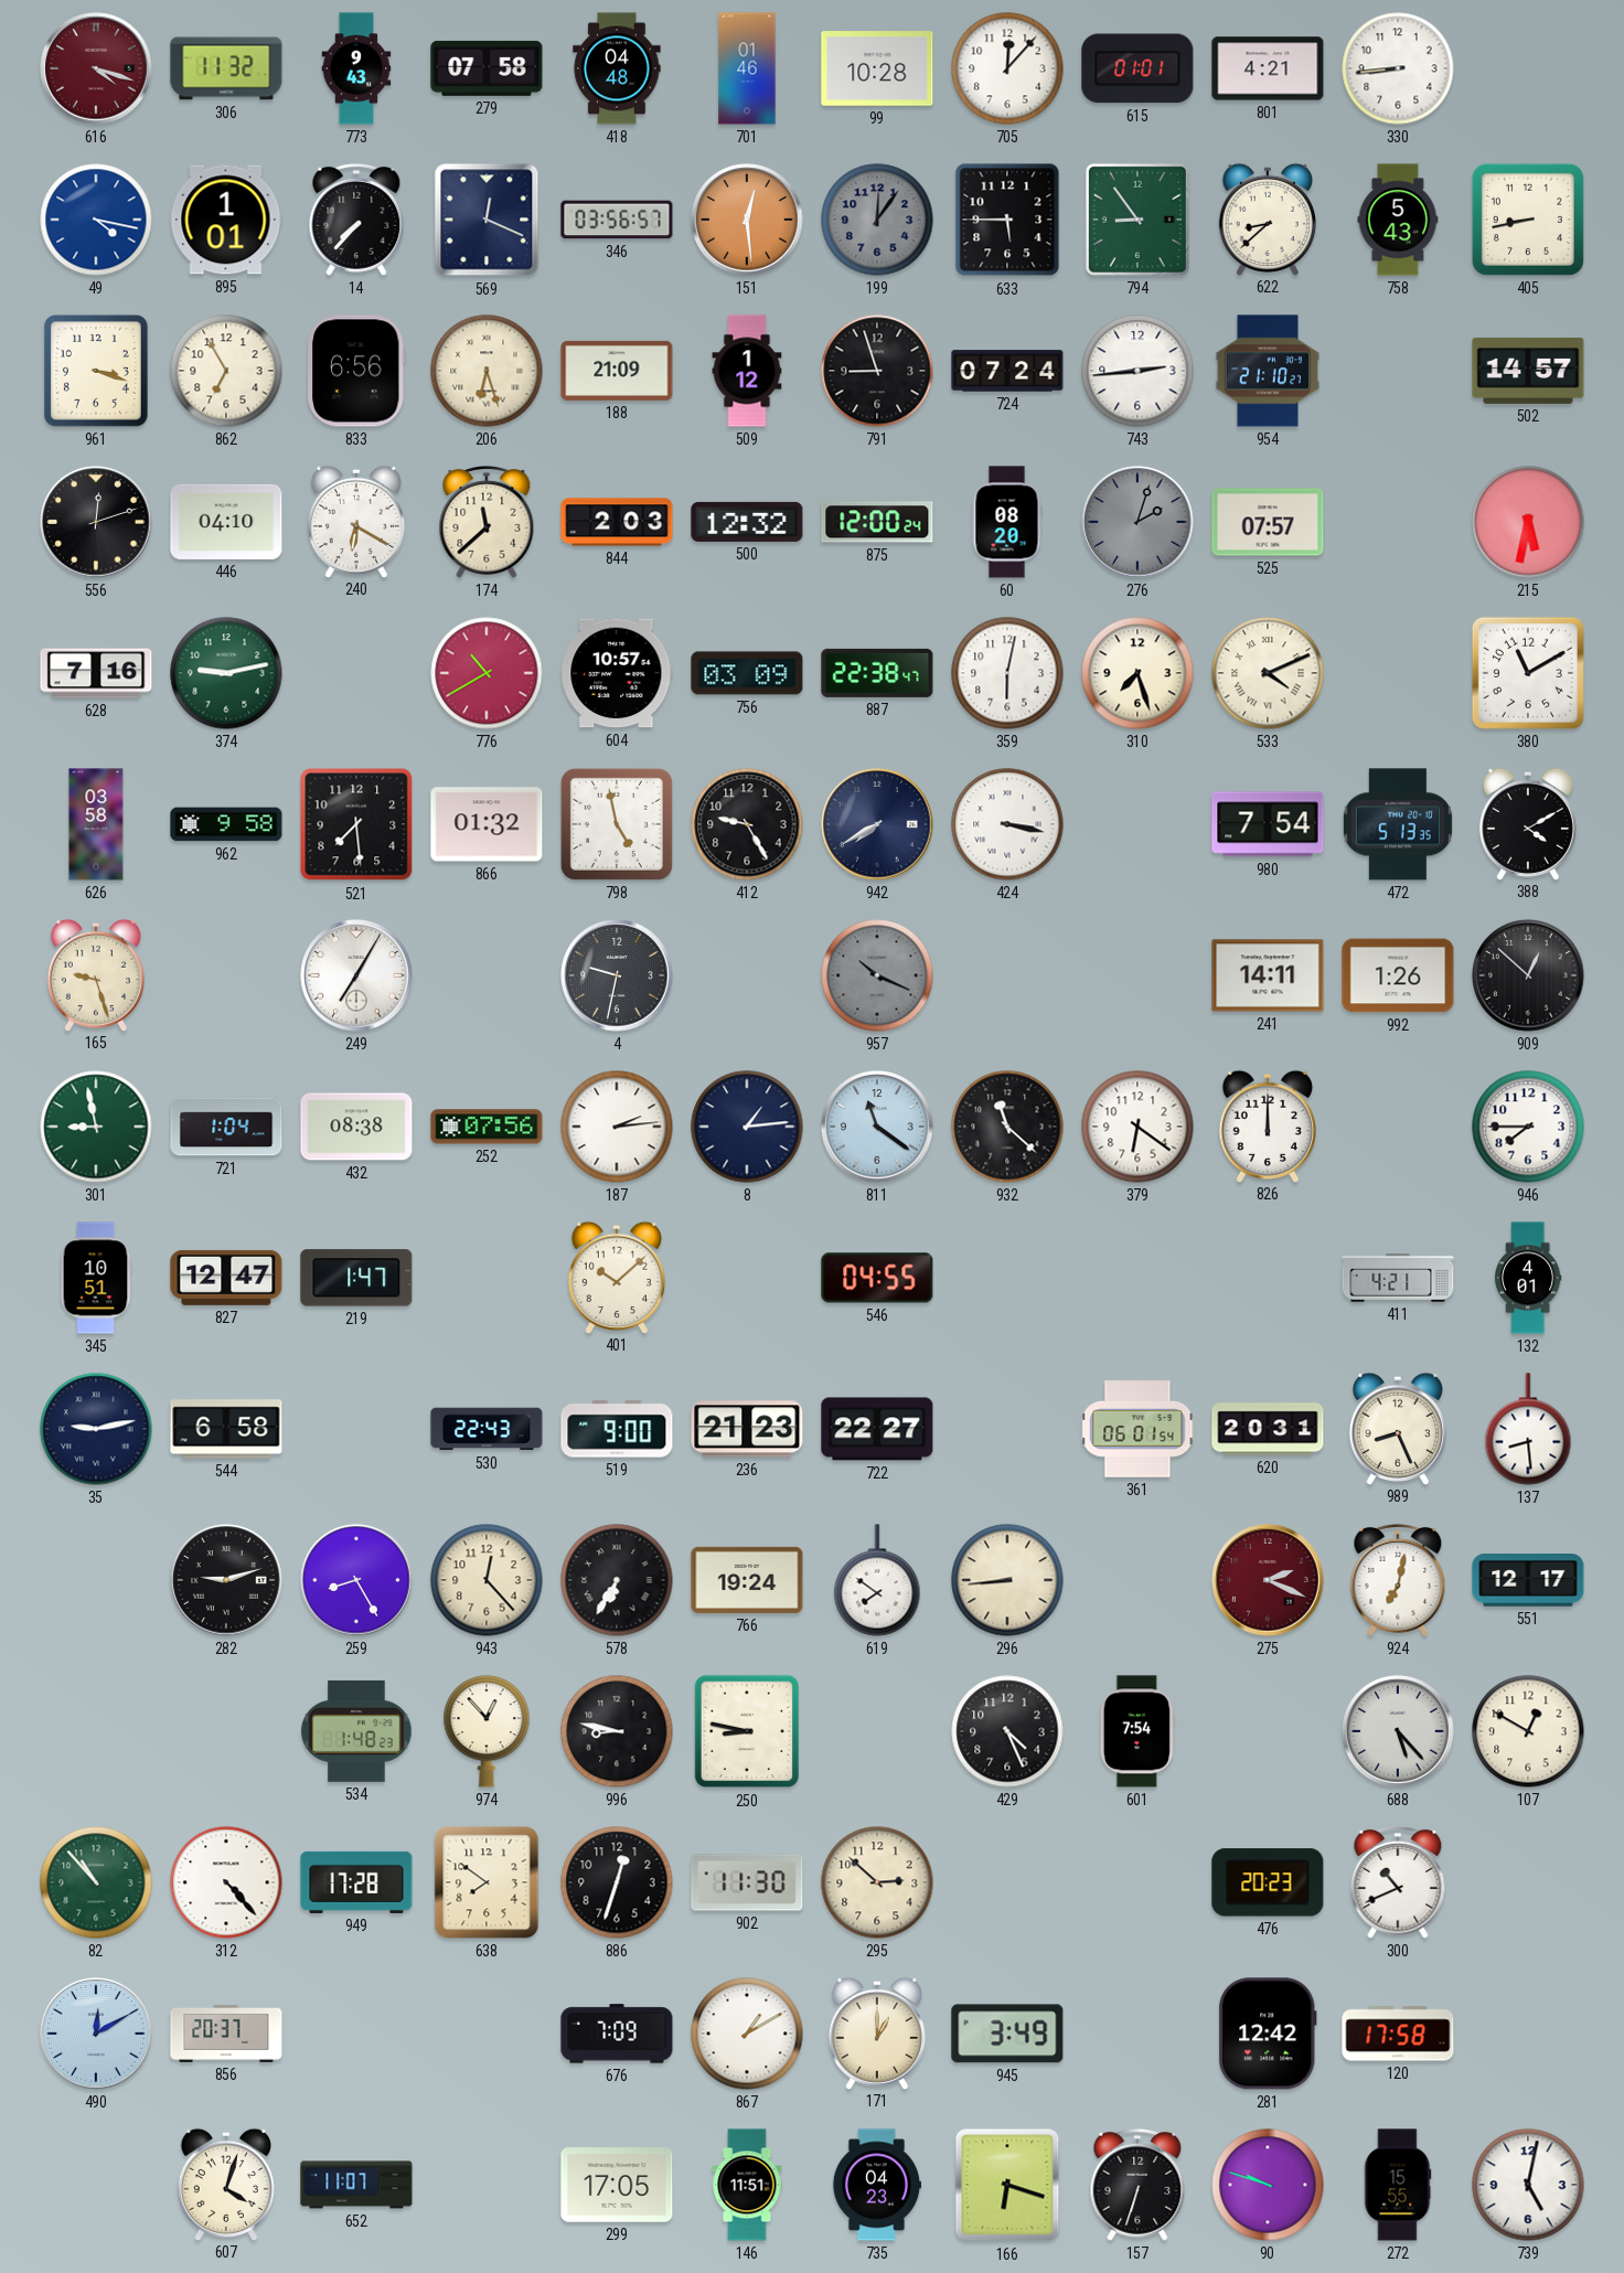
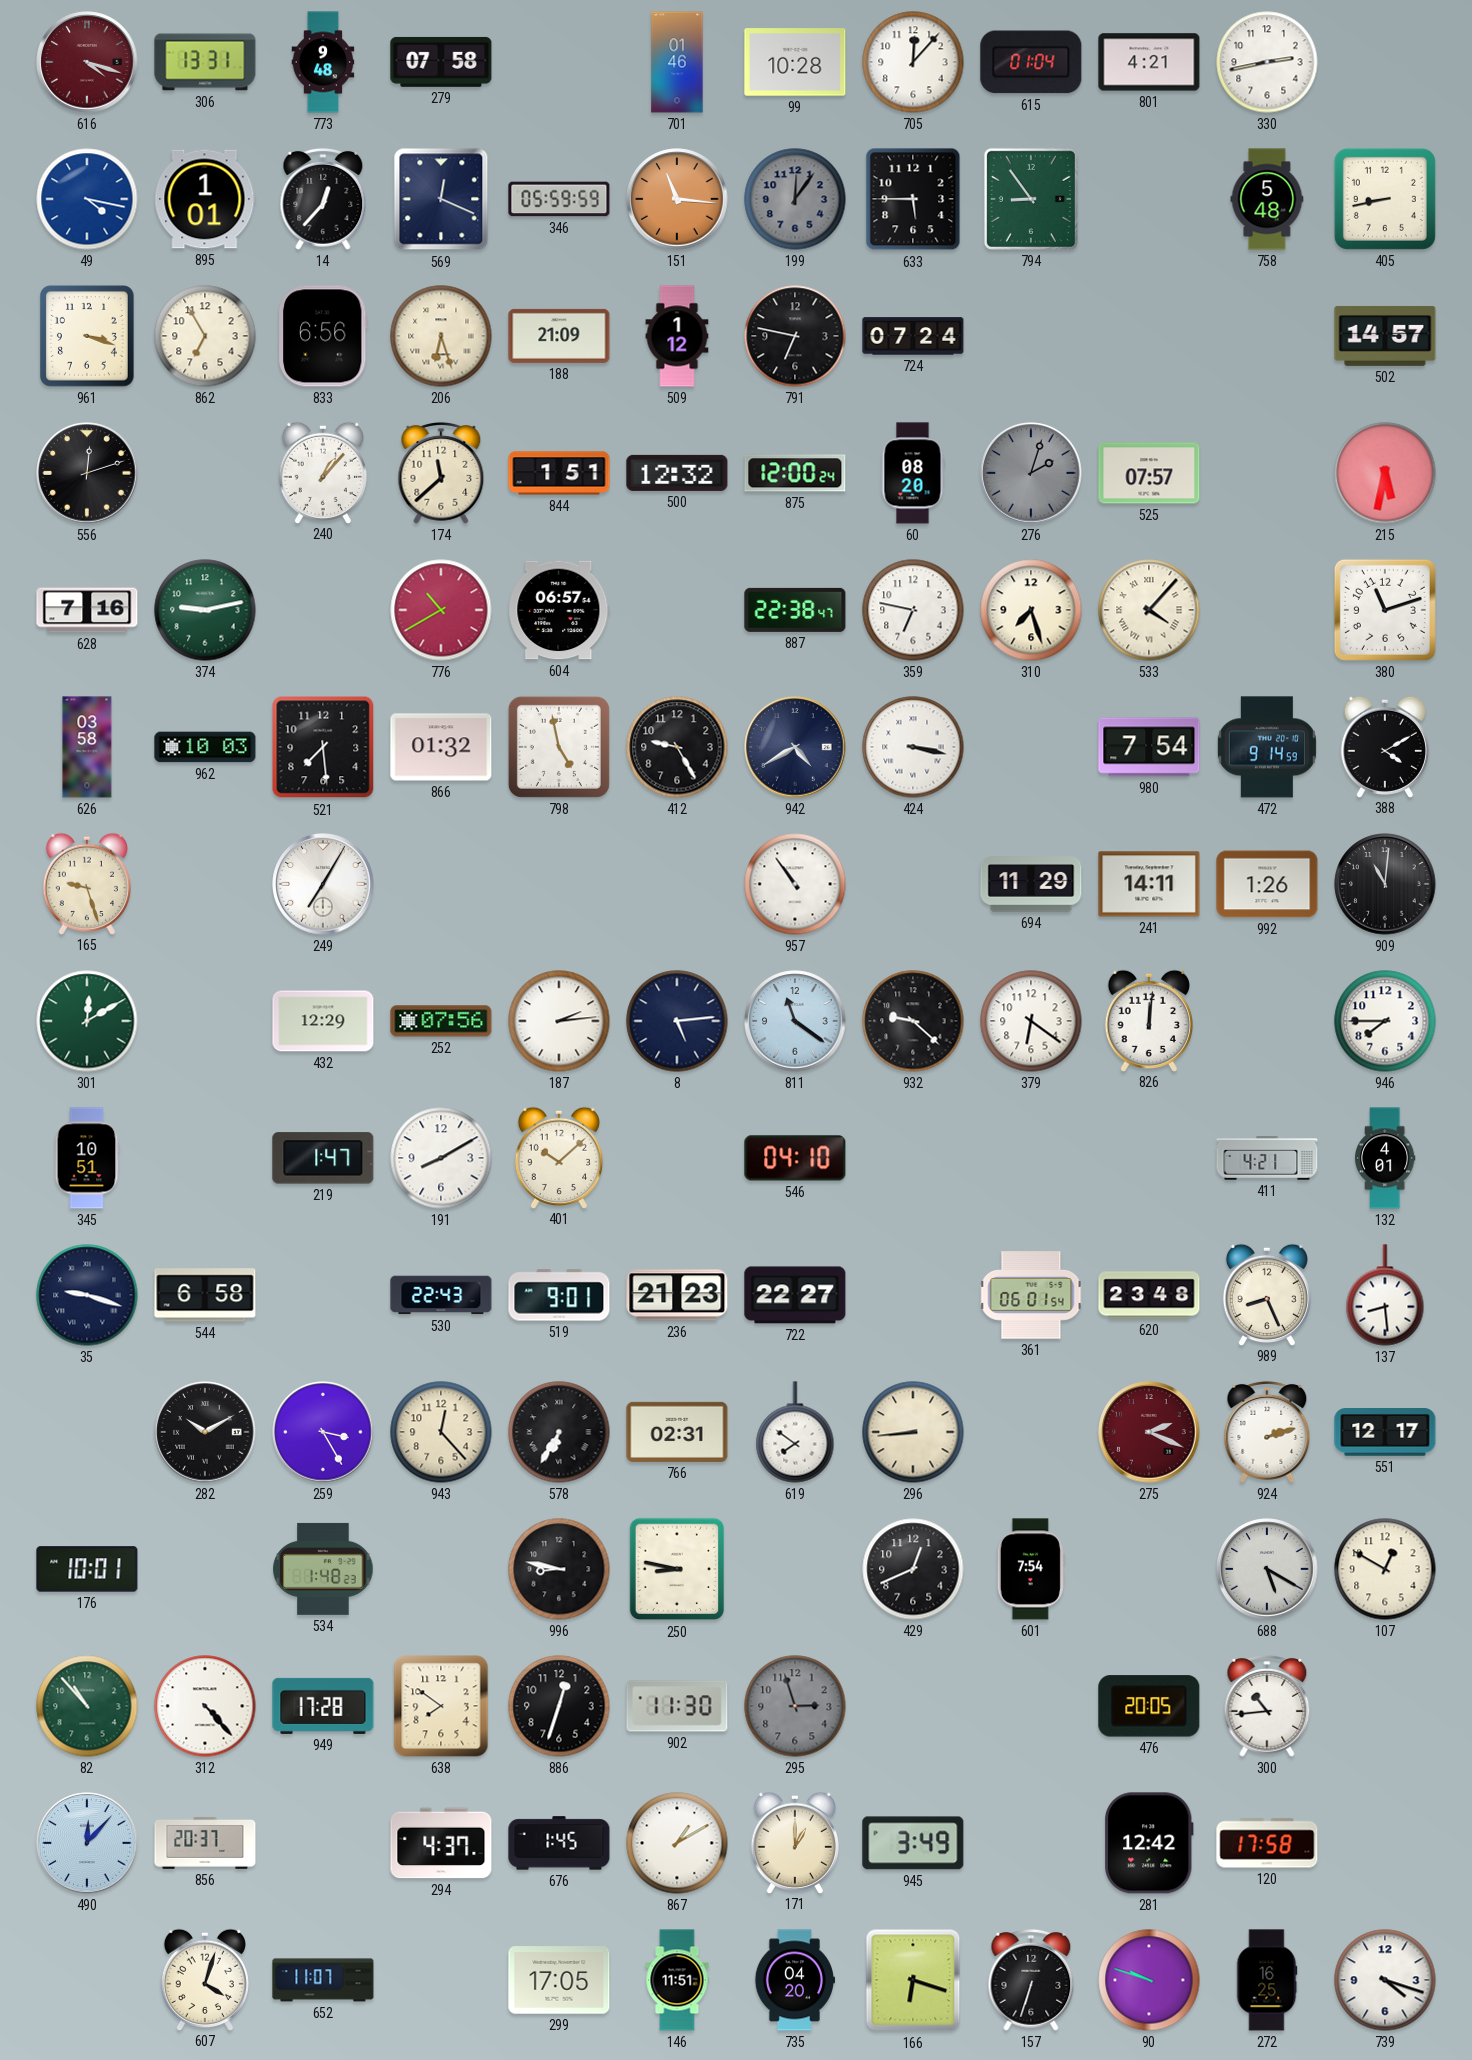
306: 11:32 -> 13:31
773: 9:43 -> 9:48
418: 04:48 -> none
615: 01:01 -> 01:04
330: 8:44 -> 2:43
14: 7:37 -> 12:37
346: 03:56 -> 05:59
151: 12:29 -> 11:16
622: 8:38 -> none
758: 5:43 -> 5:48
791: 8:57 -> 6:47
743: 2:44 -> none
954: 21:10 -> none
446: 04:10 -> none
240: 6:20 -> 1:07
844: 2:03 -> 1:51
604: 10:57 -> 06:57
756: 03:09 -> none
359: 6:02 -> 6:47
533: 4:11 -> 4:07
380: 11:10 -> 11:12
962: 9:58 -> 10:03
942: 7:40 -> 4:40
472: 5:13 -> 9:14
4: 9:32 -> none
957: 10:19 -> 10:54
957 dial: grey -> white
694: none -> 11:29
909: 12:52 -> 11:01
301: 8:58 -> 12:10
721: 1:04 -> none
432: 08:38 -> 12:29
8: 1:14 -> 5:14
932: 11:22 -> 9:22
826: 12:00 -> 12:01
827: 12:47 -> none
191: none -> 8:10
546: 04:55 -> 04:10
35: 9:13 -> 9:18
519: 9:00 -> 9:01
620: 20:31 -> 23:48
282: 9:12 -> 10:10
259: 8:25 -> 3:25
766: 19:24 -> 02:31
924: 7:02 -> 2:12
176: none -> 10:01
974: 12:53 -> none
429: 4:26 -> 12:41
688: 5:23 -> 5:20
295: 2:52 -> 2:57
295 dial: cream -> grey
476: 20:23 -> 20:05
300: 10:41 -> 10:44
490: 12:10 -> 12:07
294: none -> 4:37
676: 7:09 -> 1:45
735: 04:23 -> 04:20
272: 15:55 -> 16:25
739: 5:02 -> 4:18
